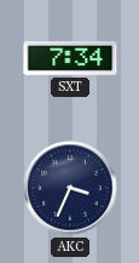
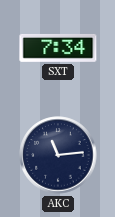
AKC: 3:34 -> 11:14
